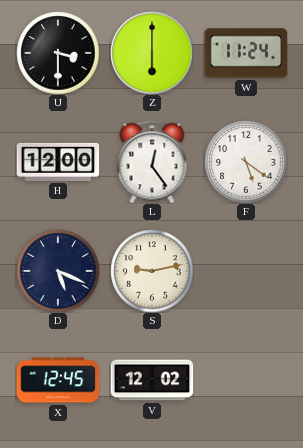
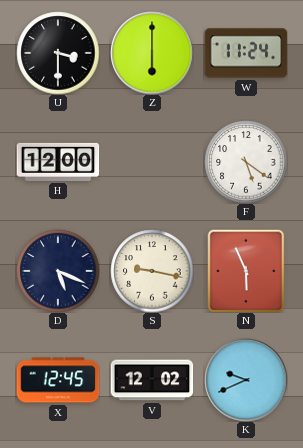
L: 12:24 -> none
S: 9:13 -> 9:17
N: none -> 5:56
K: none -> 9:41
